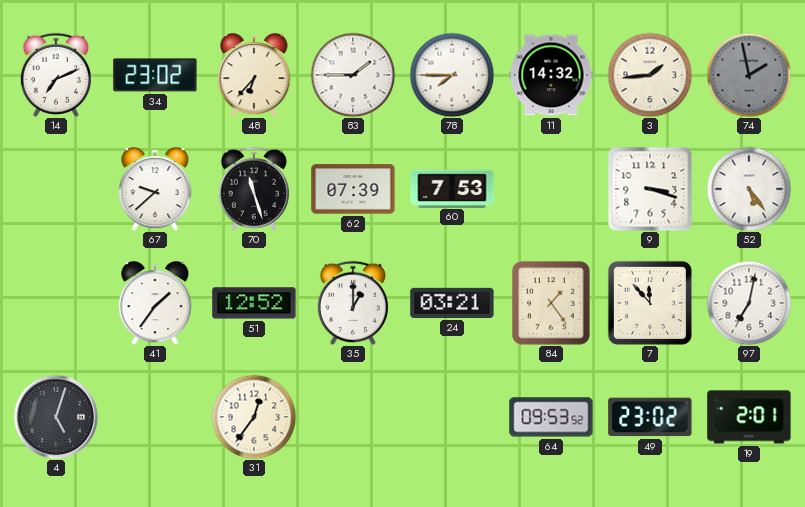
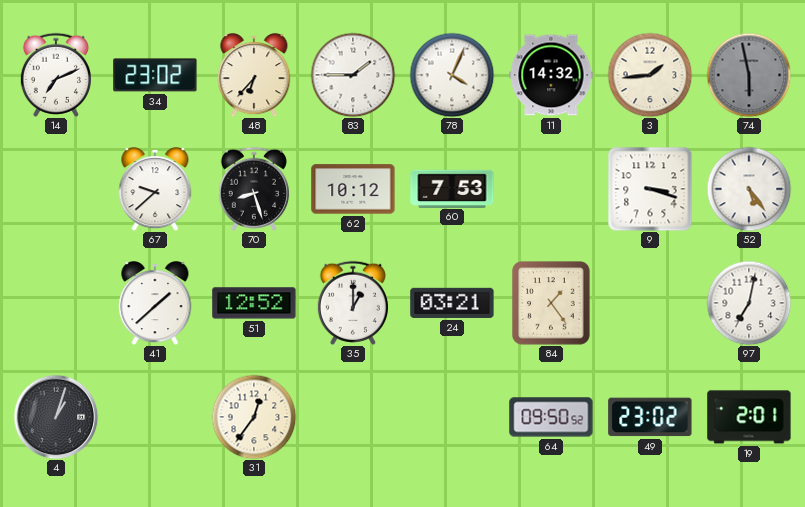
78: 7:45 -> 4:04
74: 1:58 -> 5:58
70: 11:27 -> 8:27
62: 07:39 -> 10:12
41: 1:36 -> 1:38
7: 11:53 -> none
4: 5:03 -> 1:03
64: 09:53 -> 09:50
